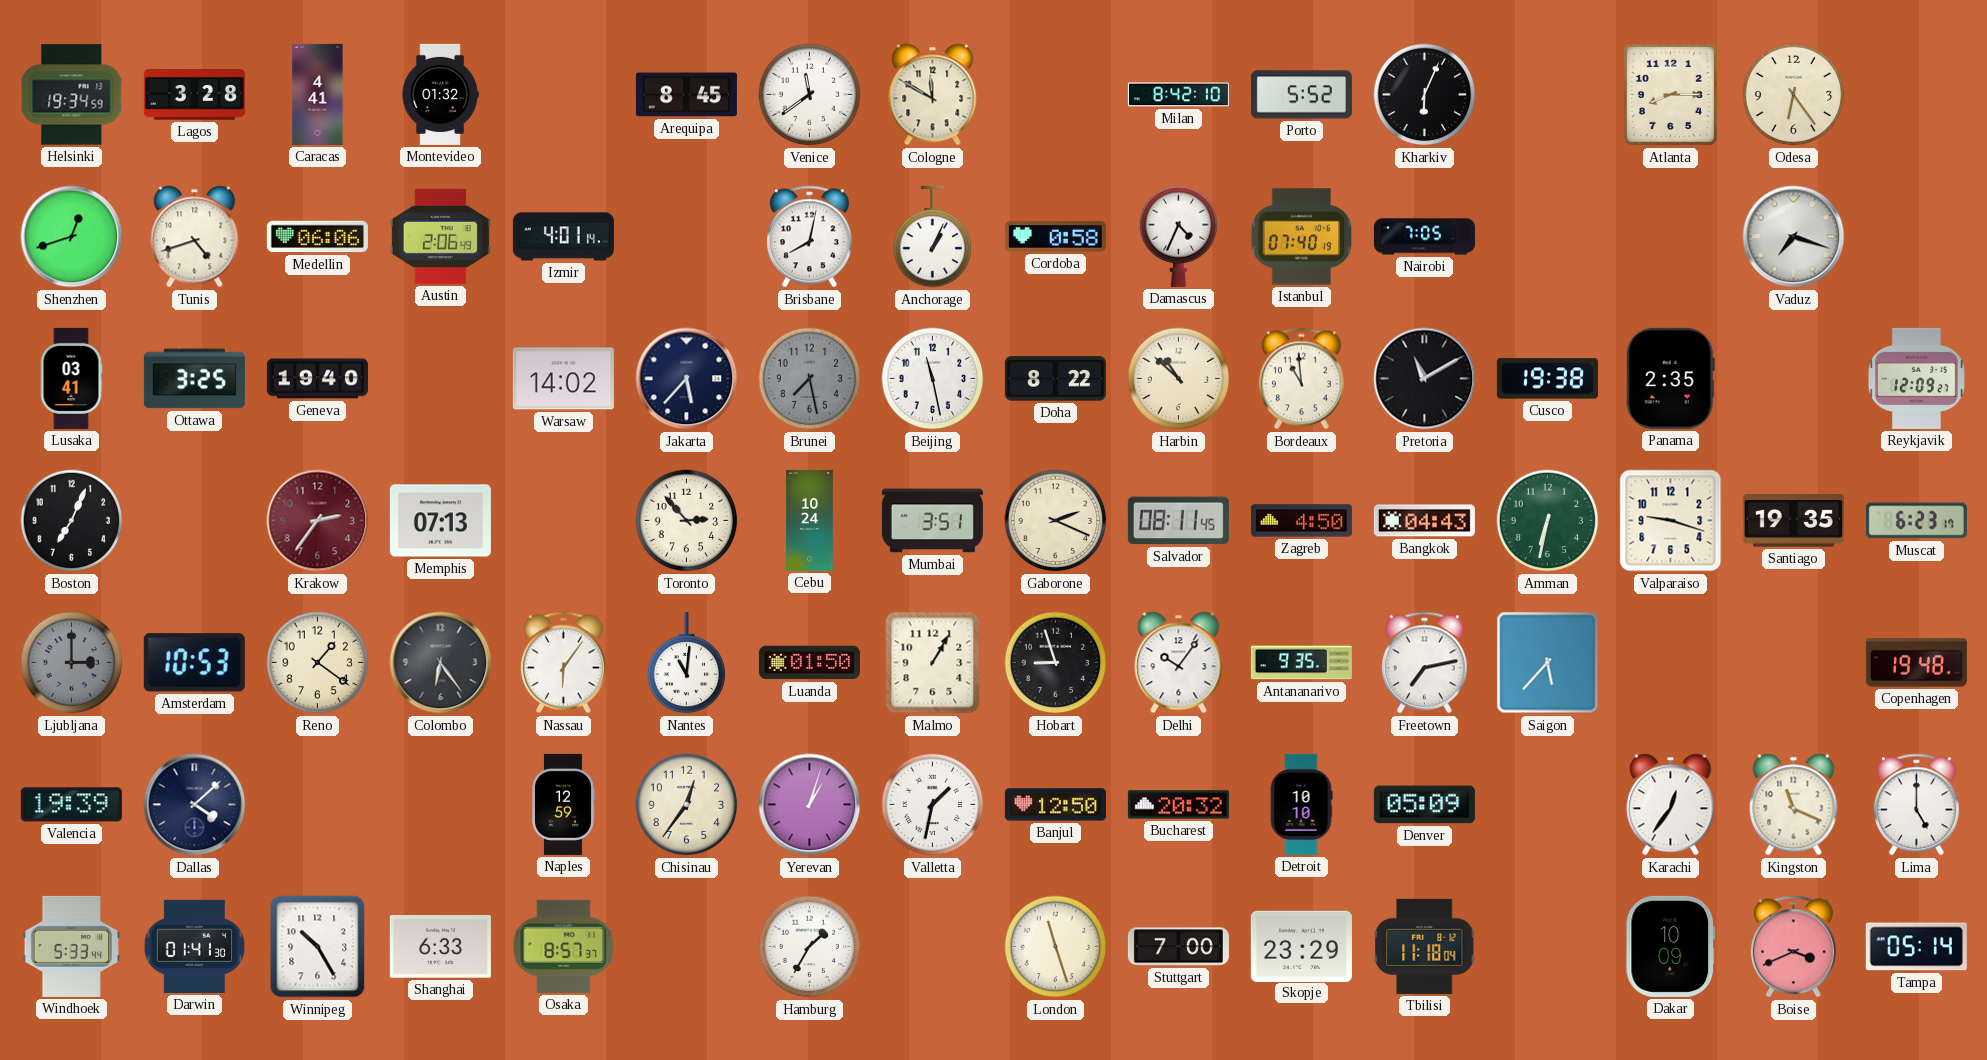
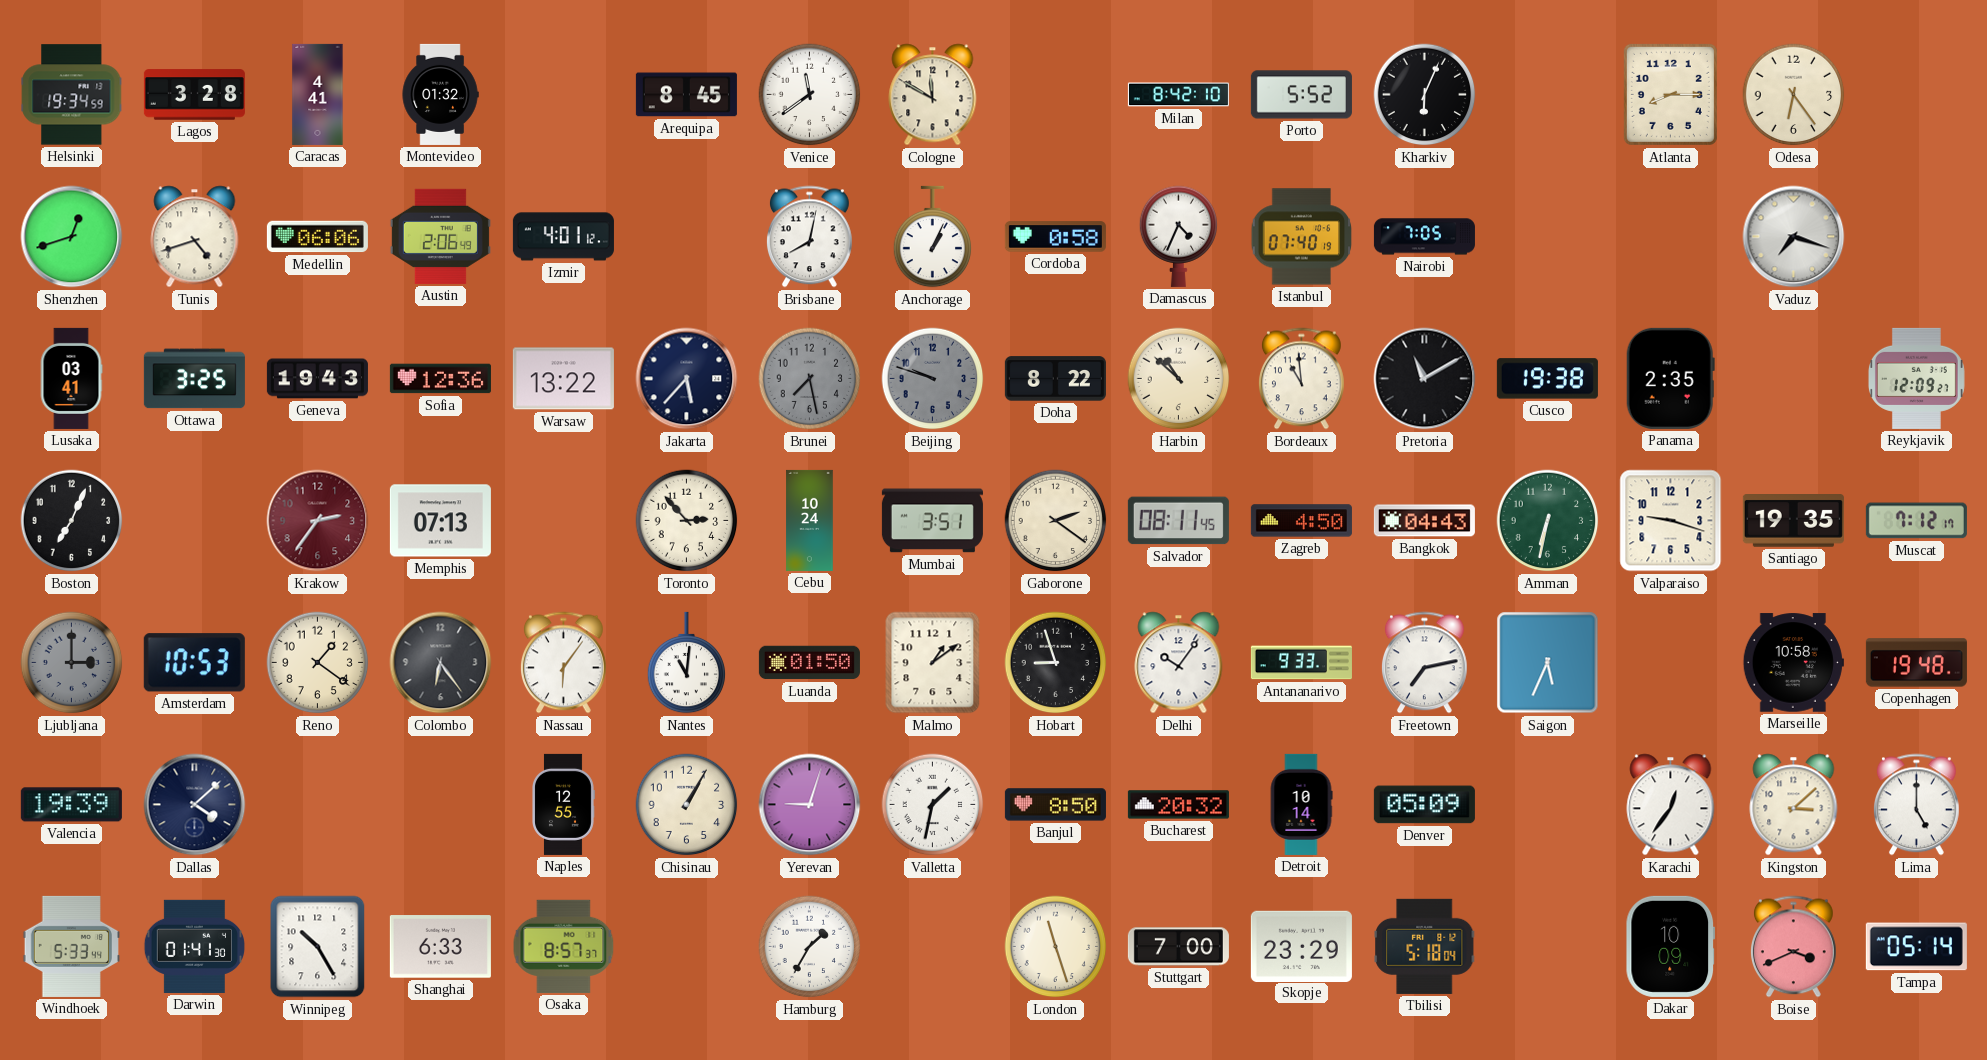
Izmir: 4:01:14 -> 4:01:12
Geneva: 19:40 -> 19:43
Sofia: none -> 12:36
Warsaw: 14:02 -> 13:22
Beijing: 11:28 -> 9:48
Beijing dial: white -> grey
Gaborone: 2:19 -> 2:21
Muscat: 6:23 -> 7:12
Malmo: 1:05 -> 1:09
Antananarivo: 9:35 -> 9:33
Saigon: 5:37 -> 5:34
Marseille: none -> 10:58
Naples: 12:59 -> 12:55
Chisinau: 12:36 -> 1:05
Yerevan: 1:03 -> 9:03
Banjul: 12:50 -> 8:50
Detroit: 10:10 -> 10:14
Kingston: 11:19 -> 3:08
Tbilisi: 11:18 -> 5:18
